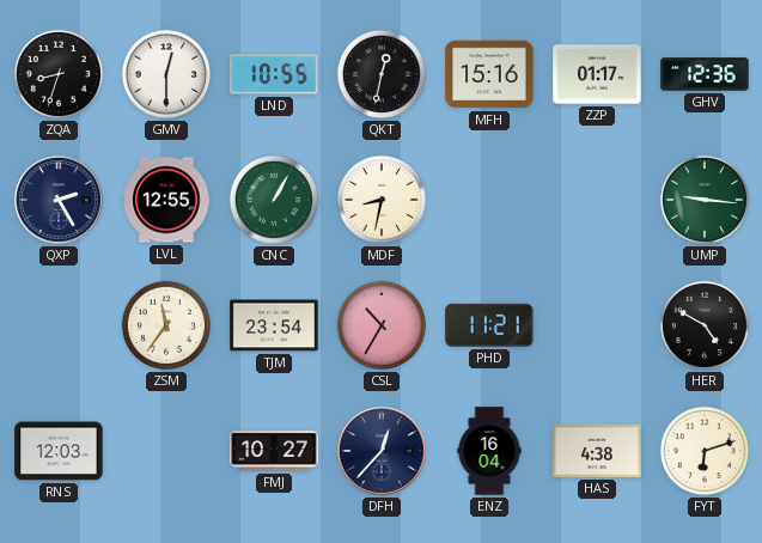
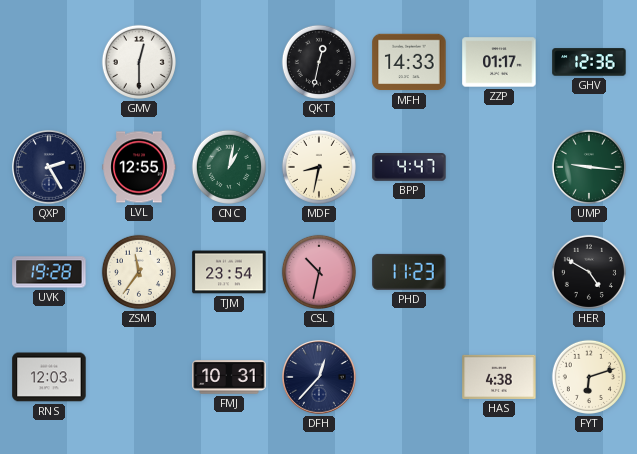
ZQA: 8:33 -> none
LND: 10:55 -> none
MFH: 15:16 -> 14:33
CNC: 1:05 -> 1:02
BPP: none -> 4:47
UVK: none -> 19:28
CSL: 10:35 -> 10:32
PHD: 11:21 -> 11:23
FMJ: 10:27 -> 10:31
ENZ: 16:04 -> none
